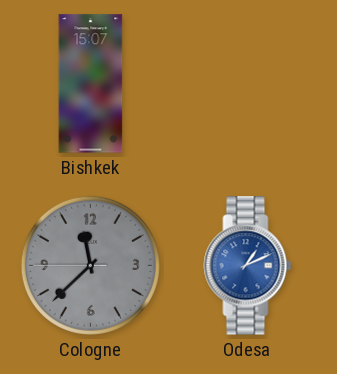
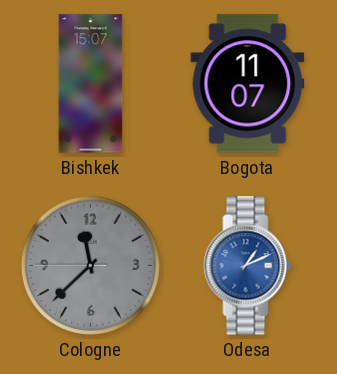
Bogota: none -> 11:07
